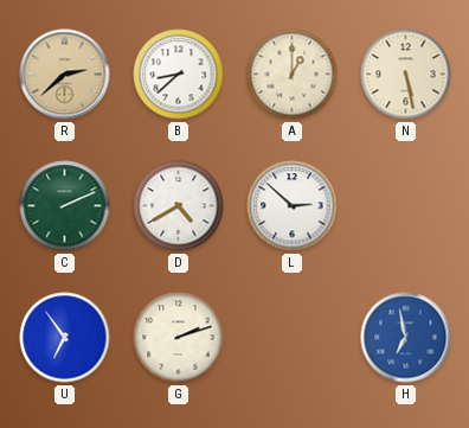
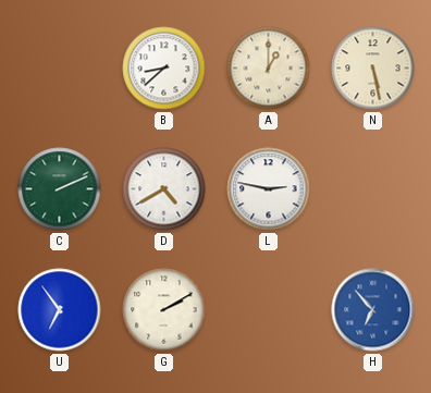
R: 2:38 -> none
L: 2:52 -> 2:47
G: 2:12 -> 2:10
H: 6:58 -> 6:53
